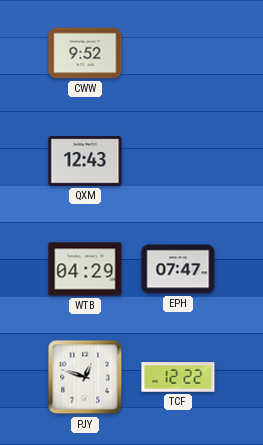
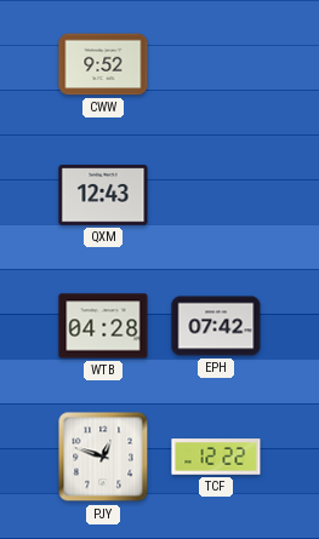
WTB: 04:29 -> 04:28
EPH: 07:47 -> 07:42
